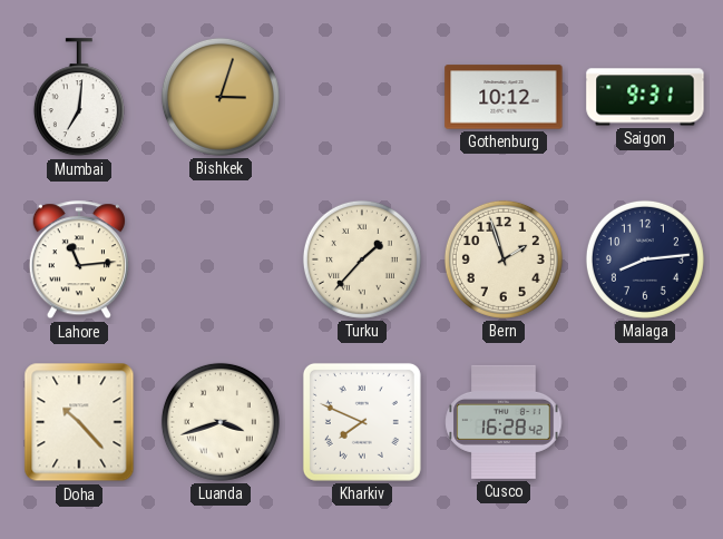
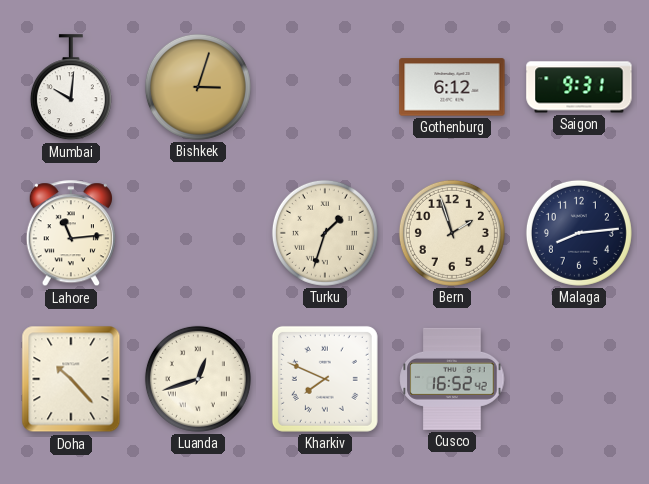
Mumbai: 7:01 -> 10:01
Gothenburg: 10:12 -> 6:12
Turku: 1:37 -> 1:33
Luanda: 3:42 -> 12:42
Cusco: 16:28 -> 16:52
